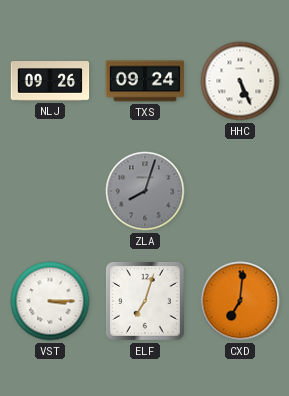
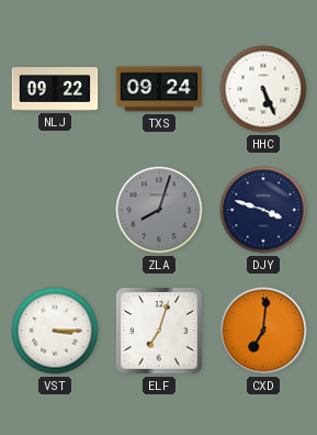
NLJ: 09:26 -> 09:22
DJY: none -> 3:48
